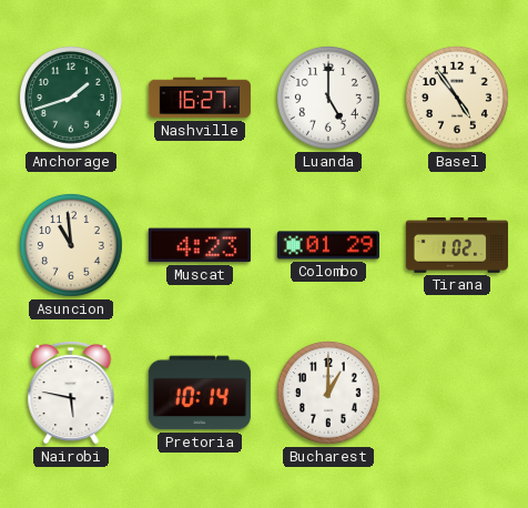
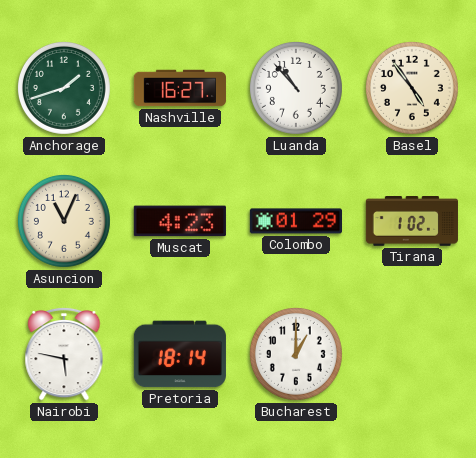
Luanda: 5:00 -> 10:53
Asuncion: 10:59 -> 11:04
Pretoria: 10:14 -> 18:14
